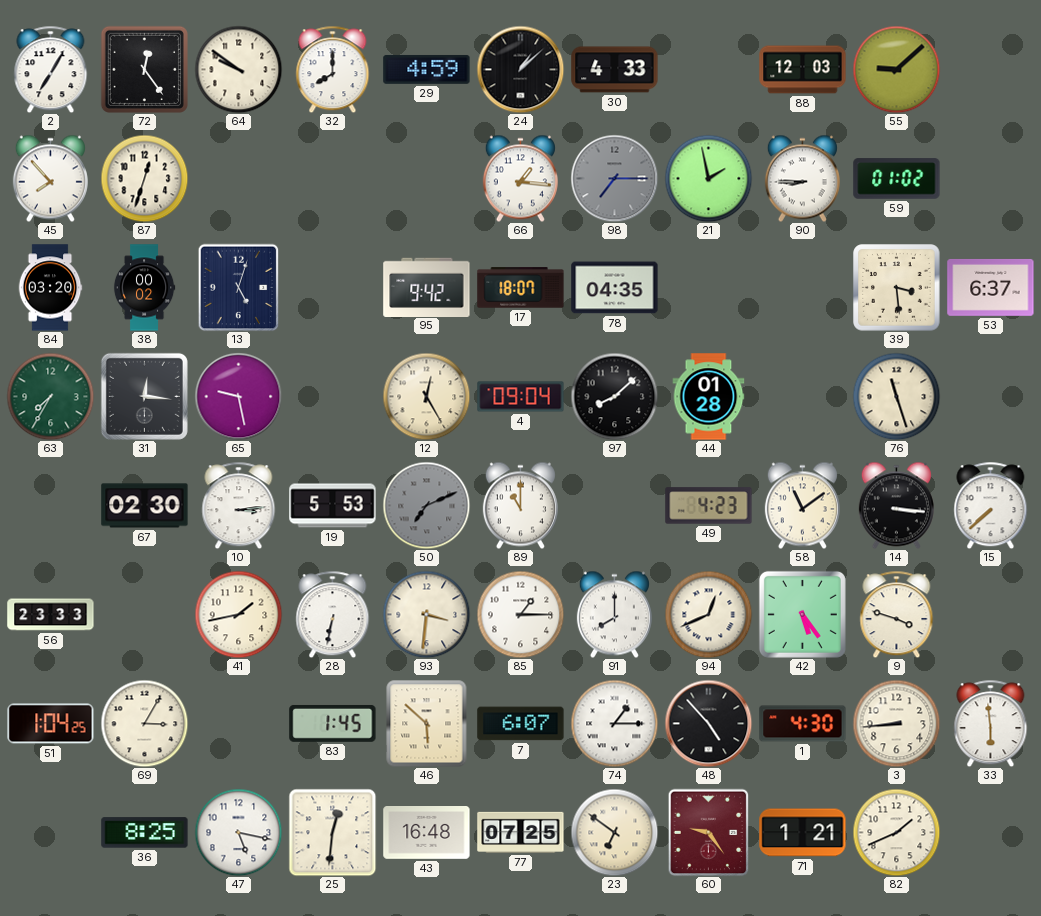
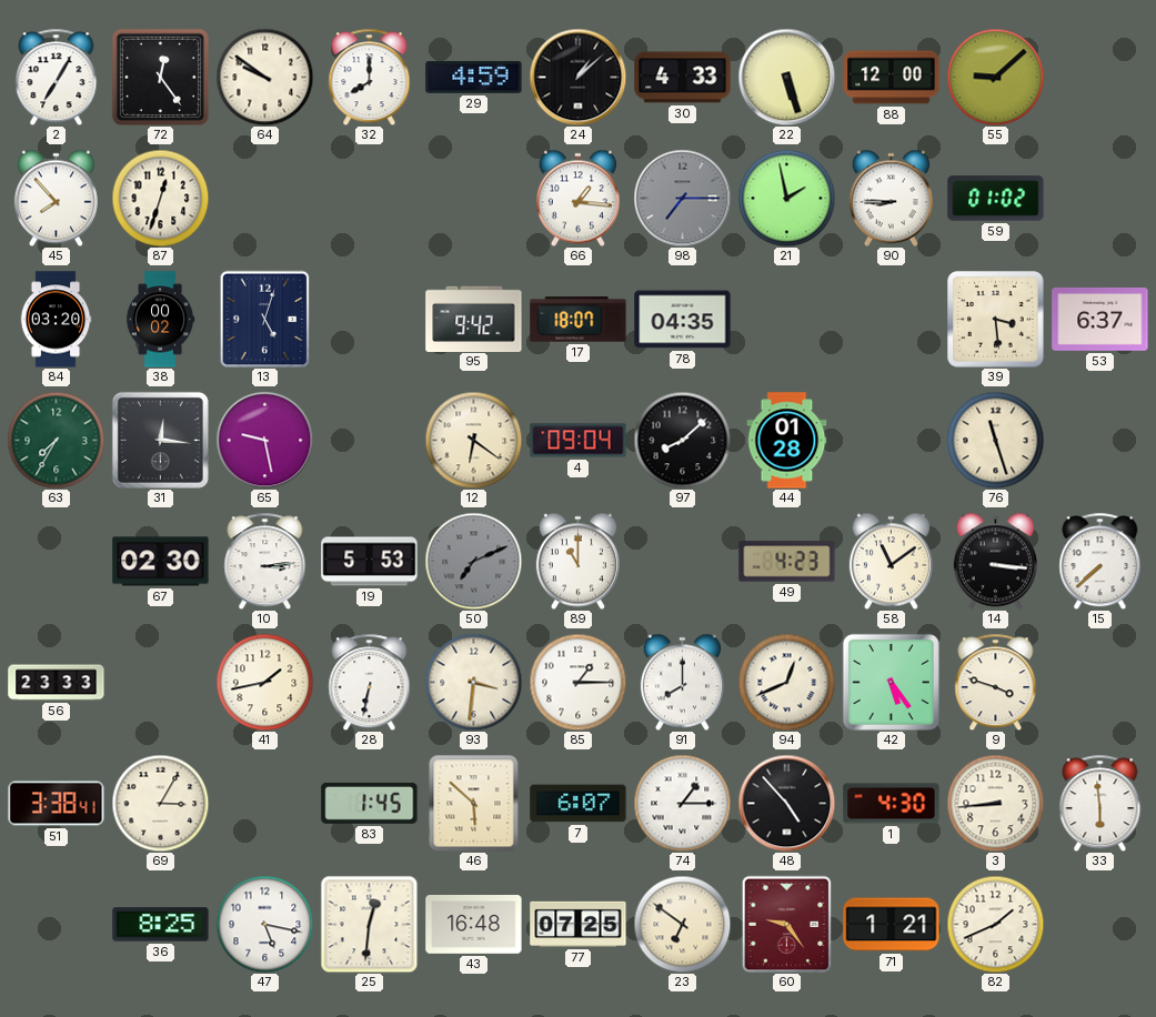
22: none -> 5:27
88: 12:03 -> 12:00
12: 12:25 -> 6:21
51: 1:04 -> 3:38
